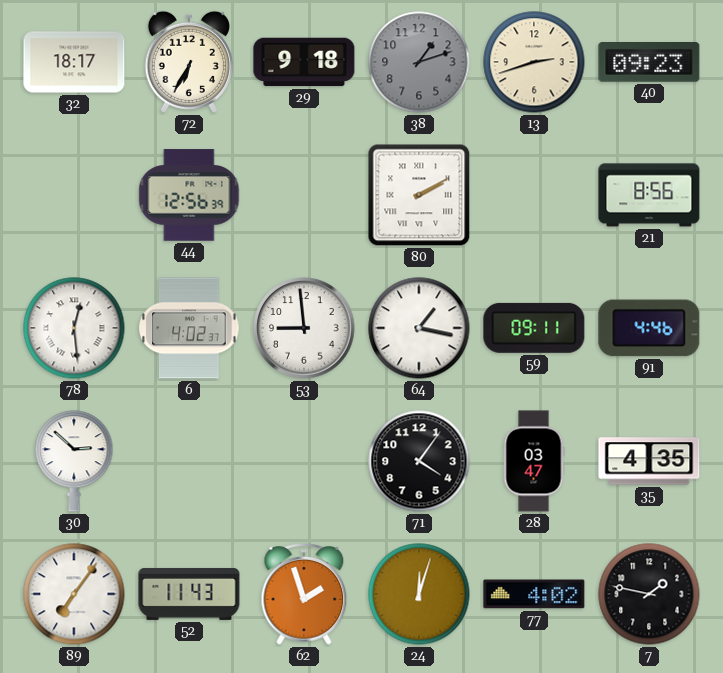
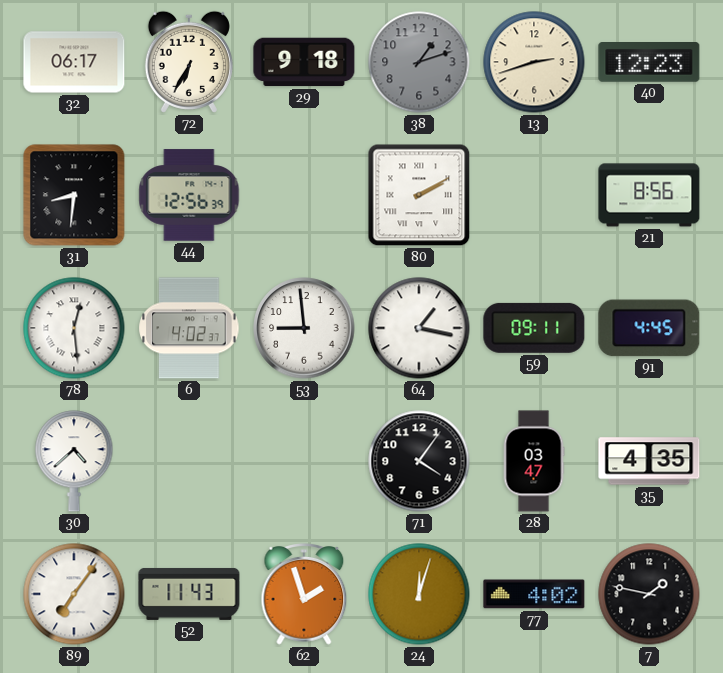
32: 18:17 -> 06:17
40: 09:23 -> 12:23
31: none -> 8:31
91: 4:46 -> 4:45
30: 2:52 -> 4:38
